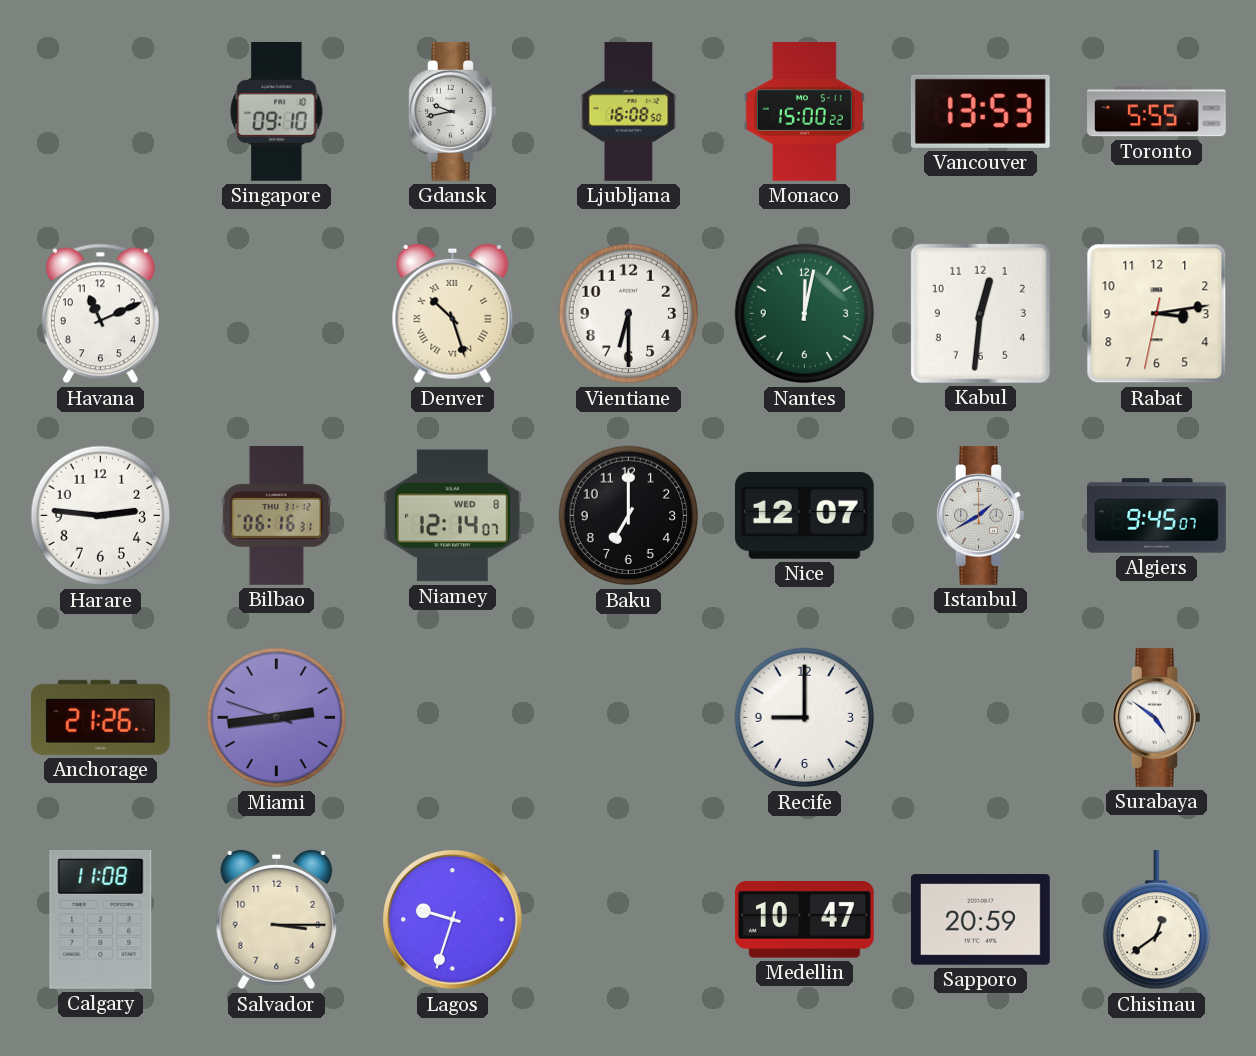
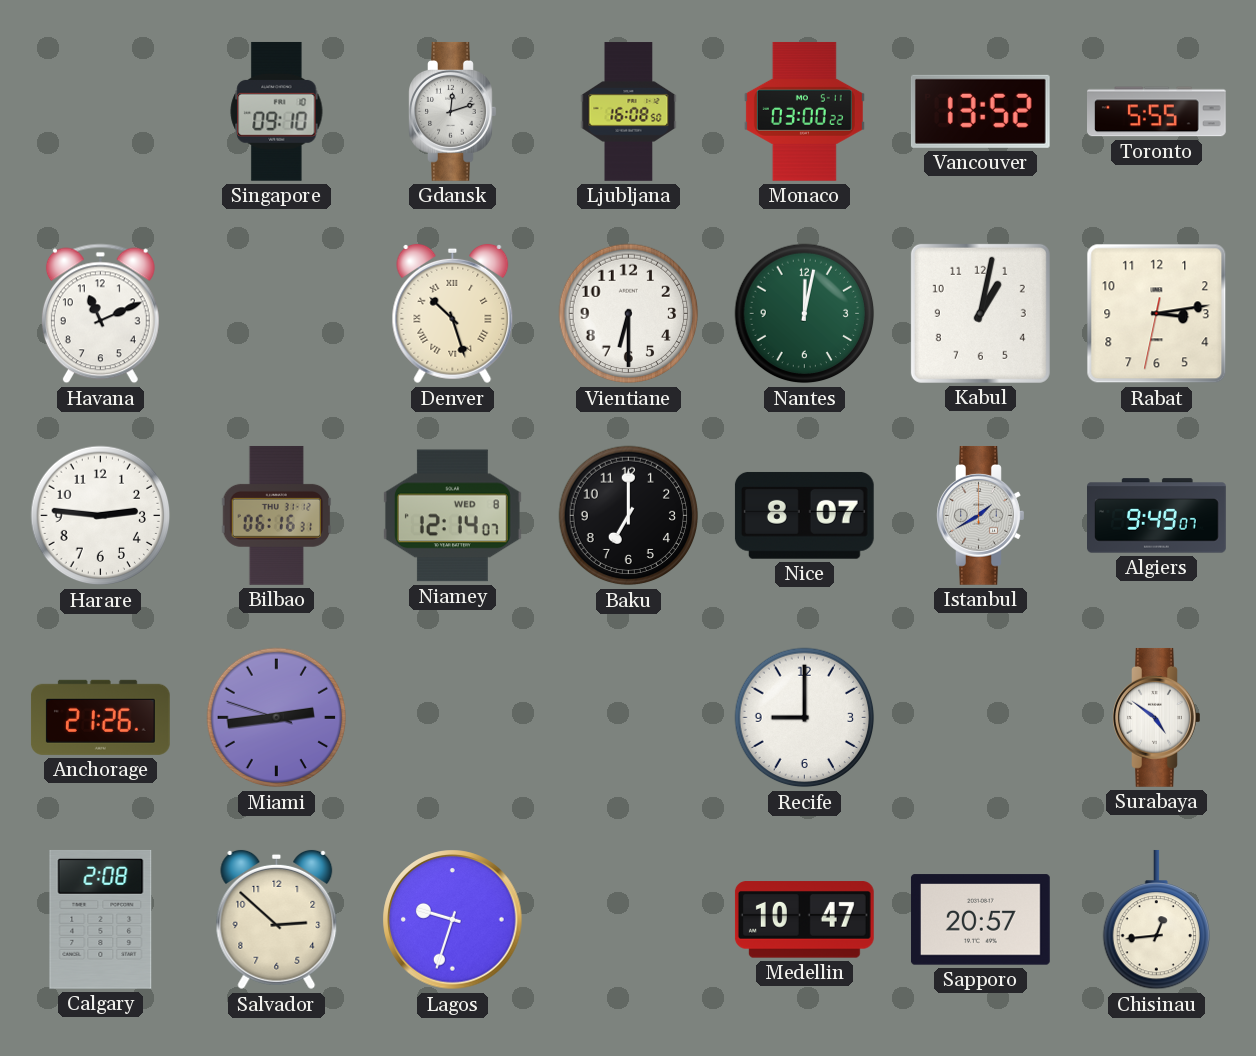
Gdansk: 9:43 -> 12:12
Monaco: 15:00 -> 03:00
Vancouver: 13:53 -> 13:52
Kabul: 12:31 -> 1:02
Nice: 12:07 -> 8:07
Algiers: 9:45 -> 9:49
Calgary: 11:08 -> 2:08
Salvador: 3:15 -> 2:52
Sapporo: 20:59 -> 20:57
Chisinau: 12:39 -> 12:44
